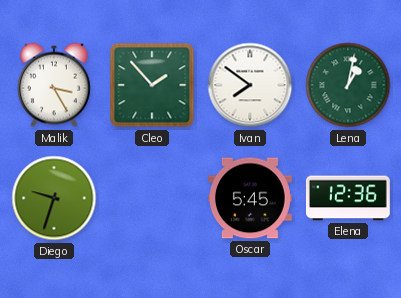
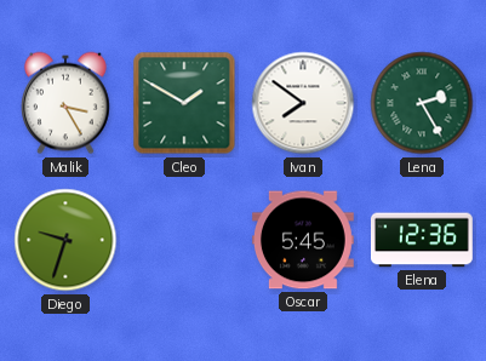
Cleo: 1:53 -> 1:50
Lena: 1:02 -> 2:25
